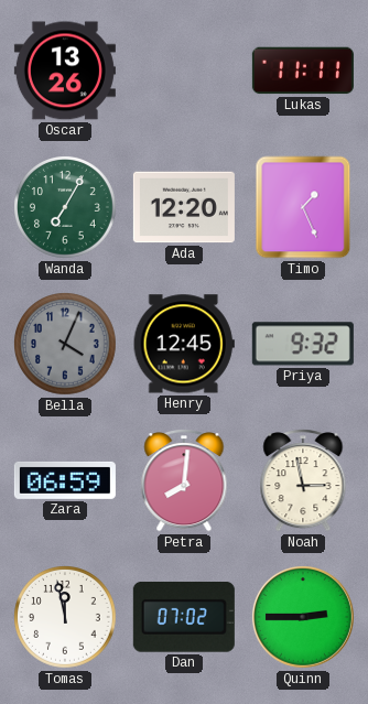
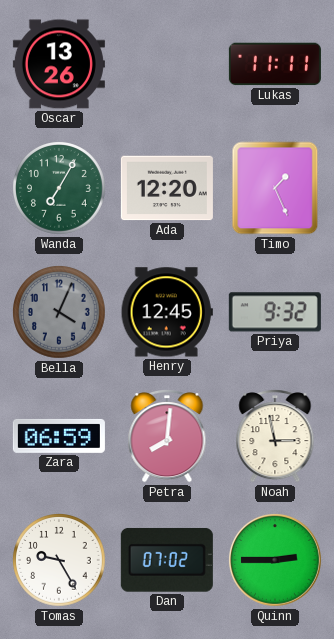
Tomas: 11:58 -> 9:25
